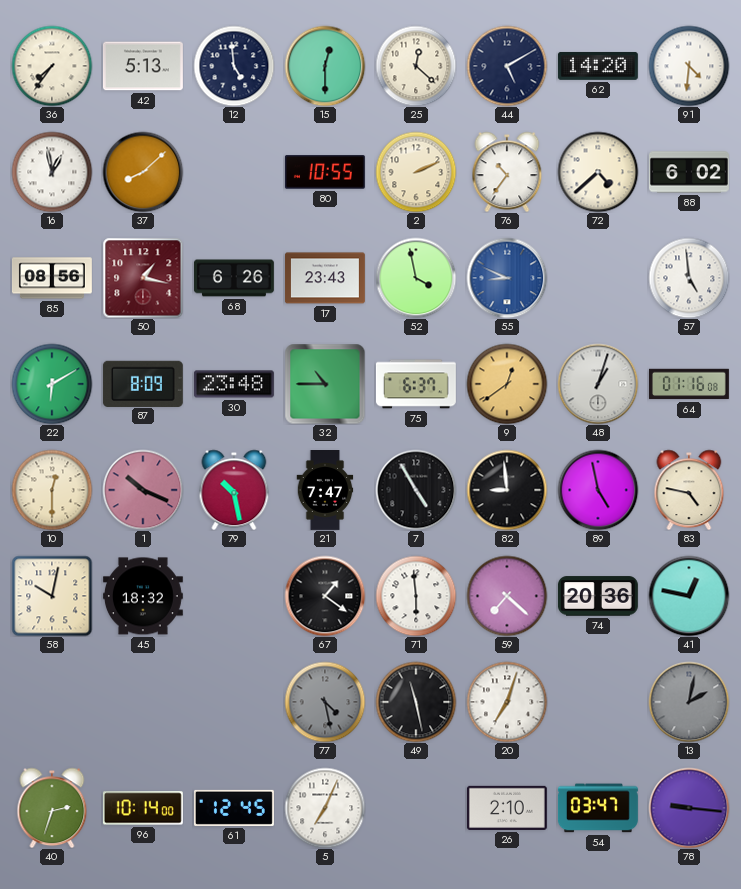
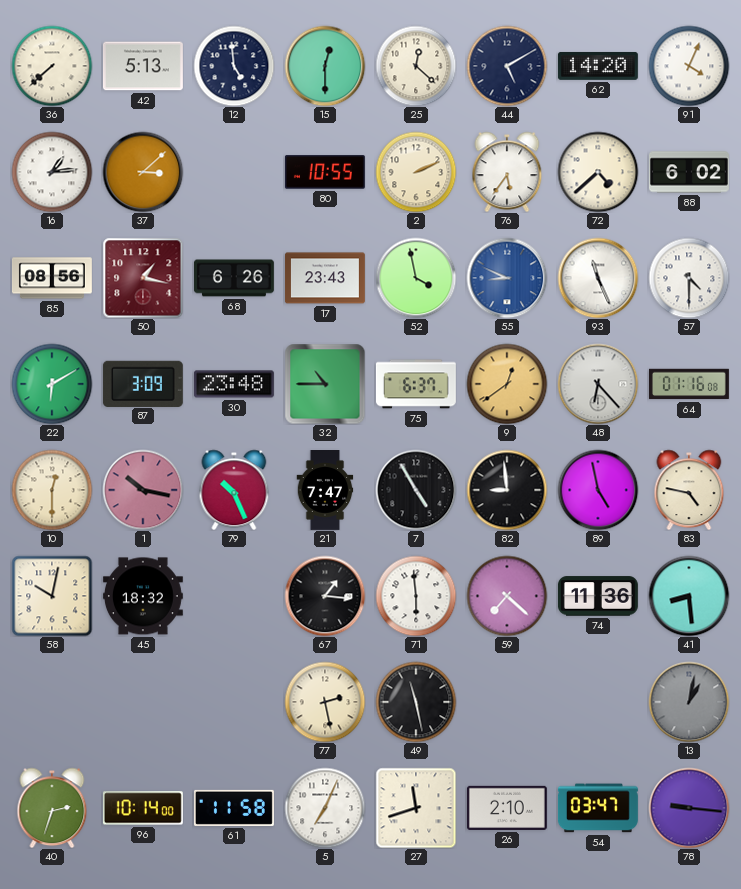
36: 7:36 -> 7:38
91: 4:31 -> 4:04
16: 12:58 -> 1:14
37: 8:08 -> 3:08
76: 10:36 -> 5:36
93: none -> 11:26
57: 4:59 -> 4:30
87: 8:09 -> 3:09
48: 1:03 -> 6:23
1: 10:19 -> 10:17
79: 10:28 -> 10:26
67: 1:21 -> 1:16
74: 20:36 -> 11:36
41: 12:47 -> 8:29
77: 4:28 -> 2:28
77 dial: grey -> cream
20: 7:03 -> none
13: 2:02 -> 1:02
61: 12:45 -> 11:58
27: none -> 11:42
